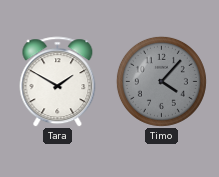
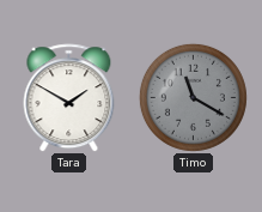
Timo: 4:07 -> 11:20
